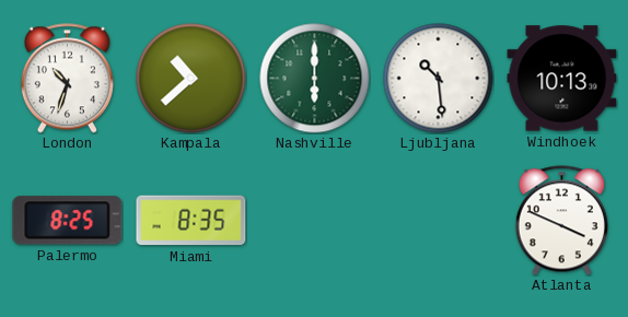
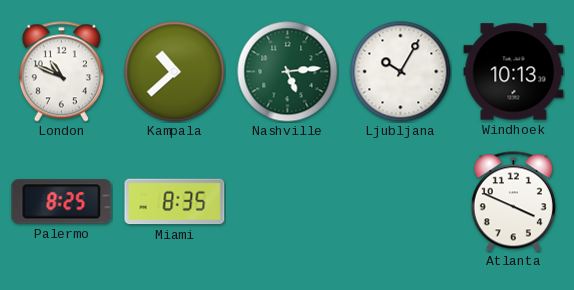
London: 10:33 -> 10:49
Nashville: 6:00 -> 5:14
Ljubljana: 10:29 -> 10:05
